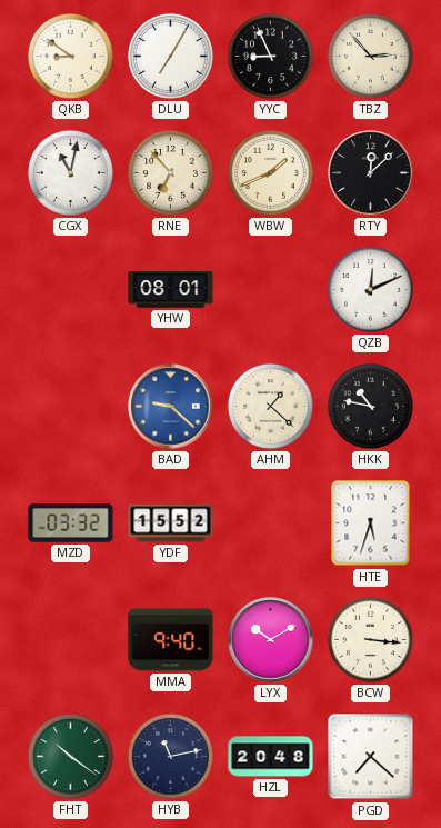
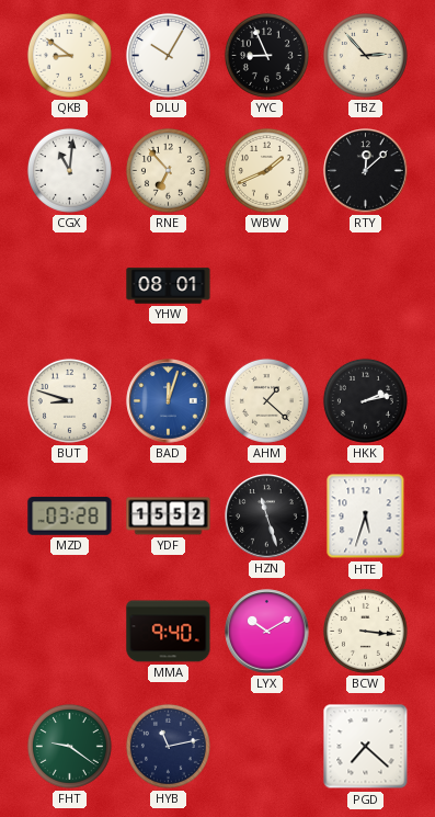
DLU: 7:05 -> 10:05
CGX: 11:02 -> 11:01
QZB: 12:11 -> none
BUT: none -> 8:48
BAD: 9:22 -> 12:03
HKK: 10:47 -> 2:13
MZD: 03:32 -> 03:28
HZN: none -> 11:27
FHT: 10:21 -> 9:21
HZL: 20:48 -> none
